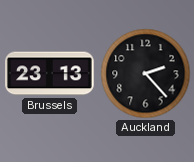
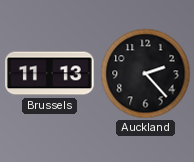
Brussels: 23:13 -> 11:13
